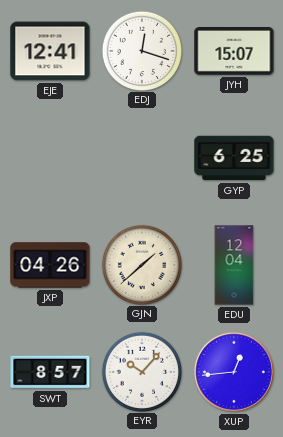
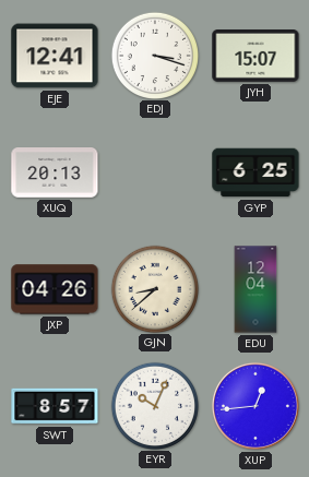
EDJ: 12:18 -> 3:18
XUQ: none -> 20:13
GJN: 1:38 -> 8:38
EYR: 10:07 -> 10:04
